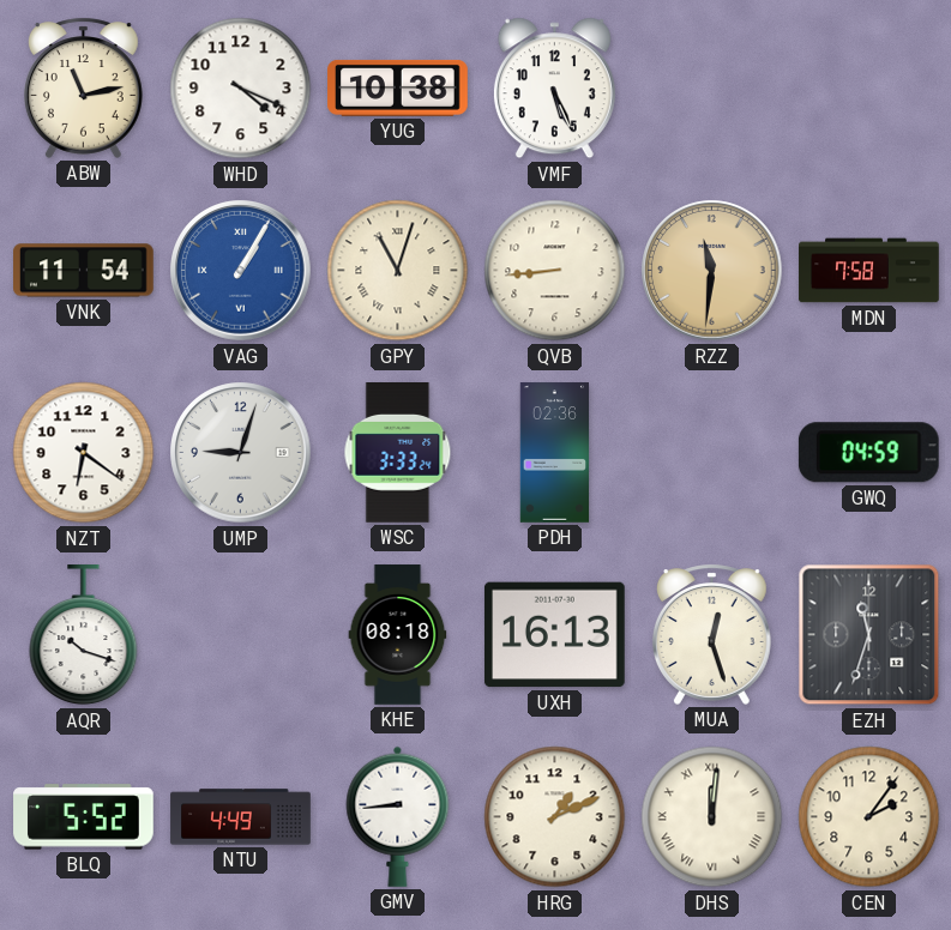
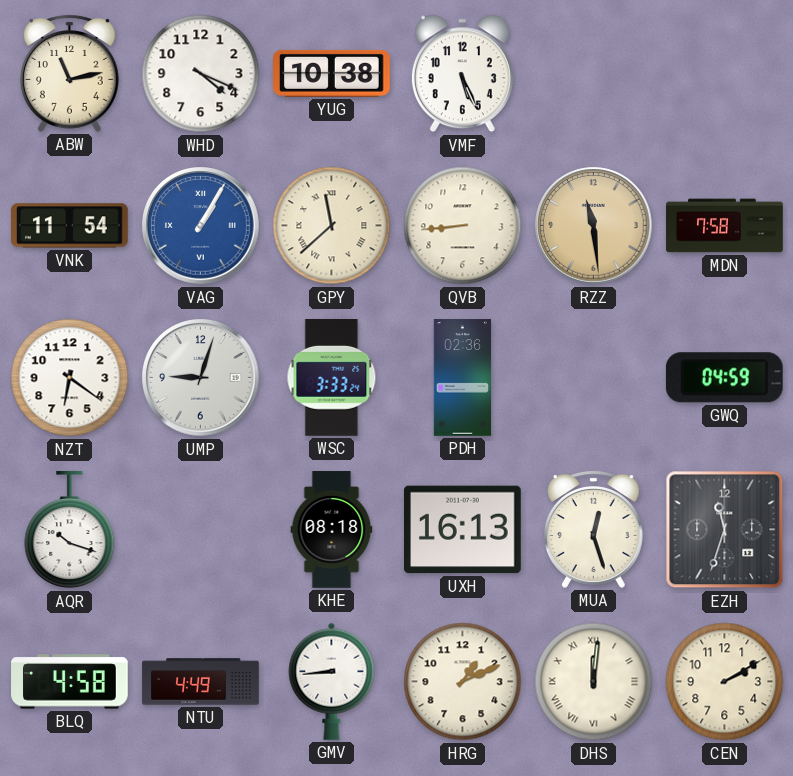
GPY: 11:03 -> 11:38
RZZ: 11:31 -> 11:29
BLQ: 5:52 -> 4:58
CEN: 2:06 -> 2:10
